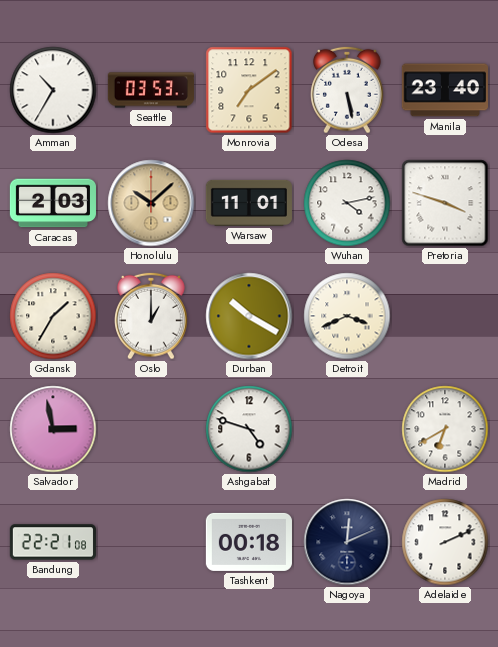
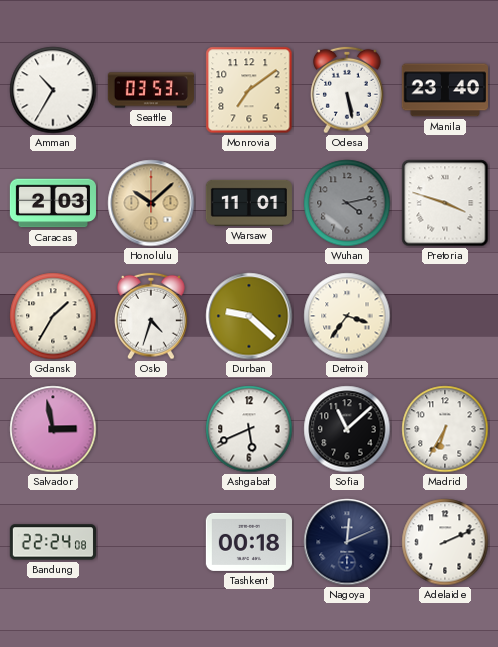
Wuhan dial: white -> grey
Oslo: 1:00 -> 4:33
Durban: 10:20 -> 9:22
Detroit: 3:41 -> 3:36
Ashgabat: 4:48 -> 5:41
Sofia: none -> 11:08
Madrid: 6:40 -> 6:35
Bandung: 22:21 -> 22:24
